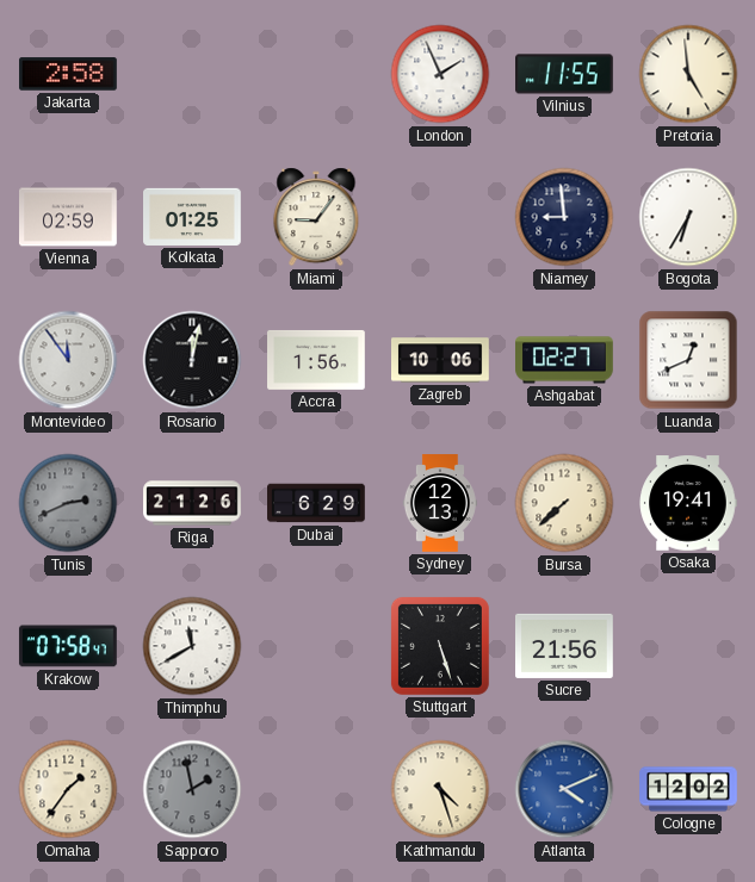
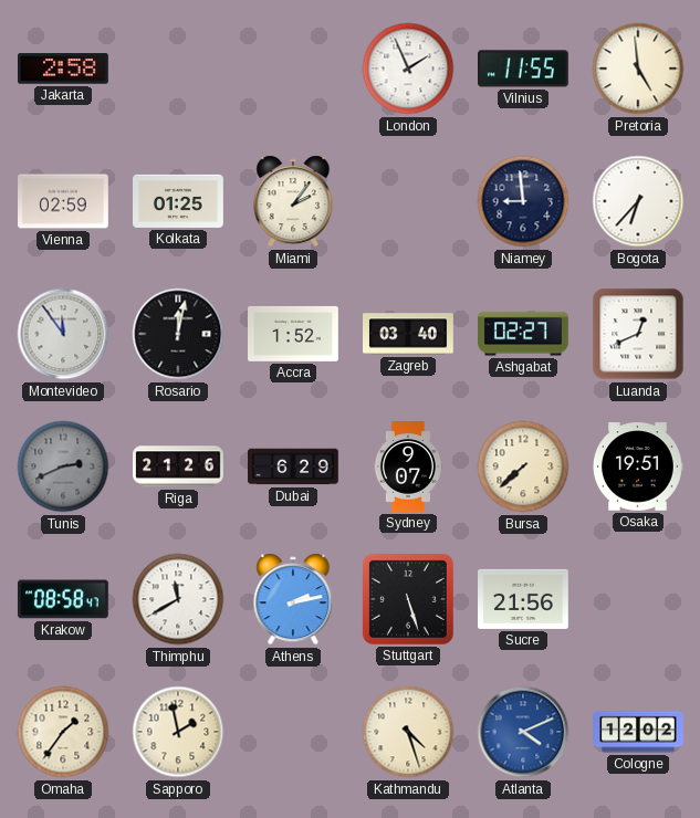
Miami: 9:06 -> 2:06
Bogota: 6:35 -> 6:37
Accra: 1:56 -> 1:52
Zagreb: 10:06 -> 03:40
Sydney: 12:13 -> 9:07
Osaka: 19:41 -> 19:51
Krakow: 07:58 -> 08:58
Athens: none -> 2:13
Sapporo dial: grey -> cream
